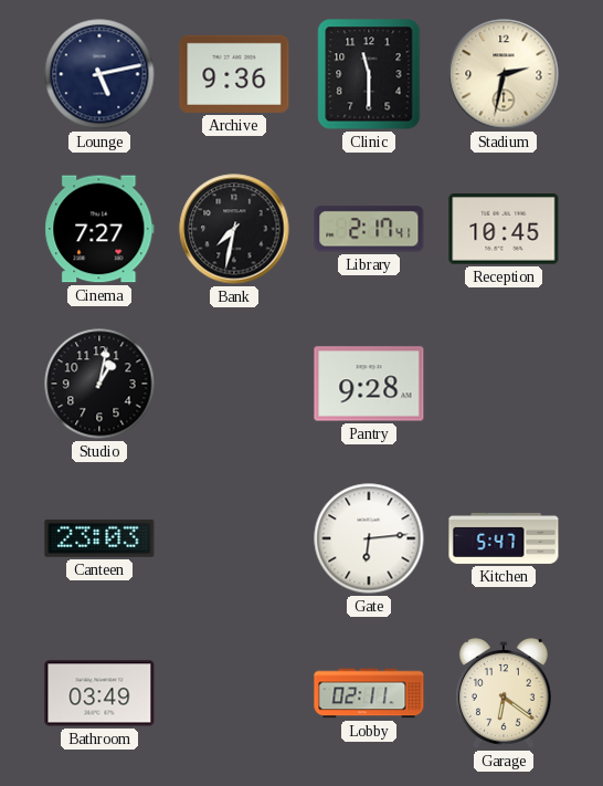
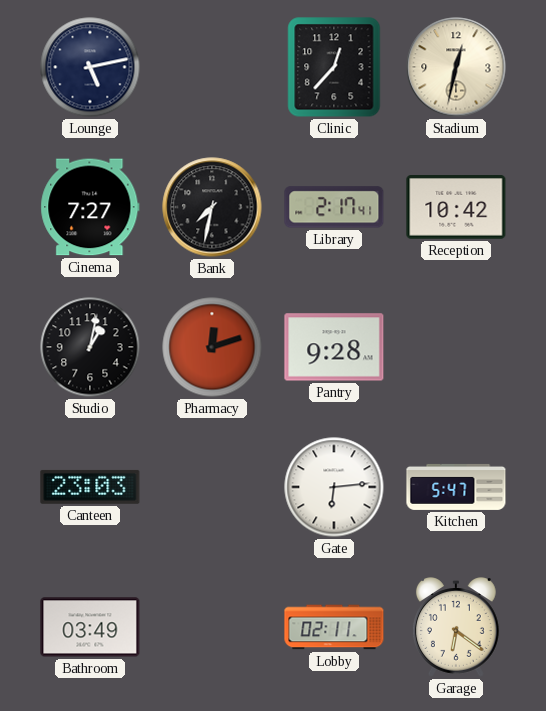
Archive: 9:36 -> none
Clinic: 11:30 -> 12:37
Stadium: 2:32 -> 12:32
Reception: 10:45 -> 10:42
Pharmacy: none -> 12:12
